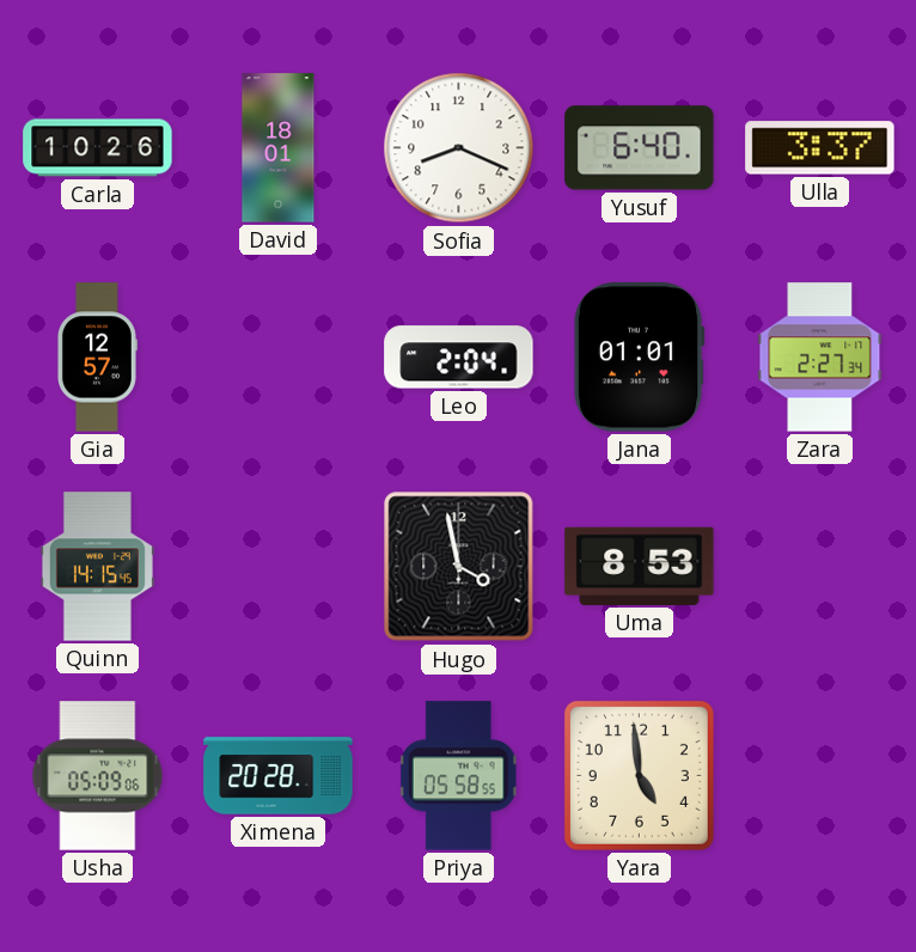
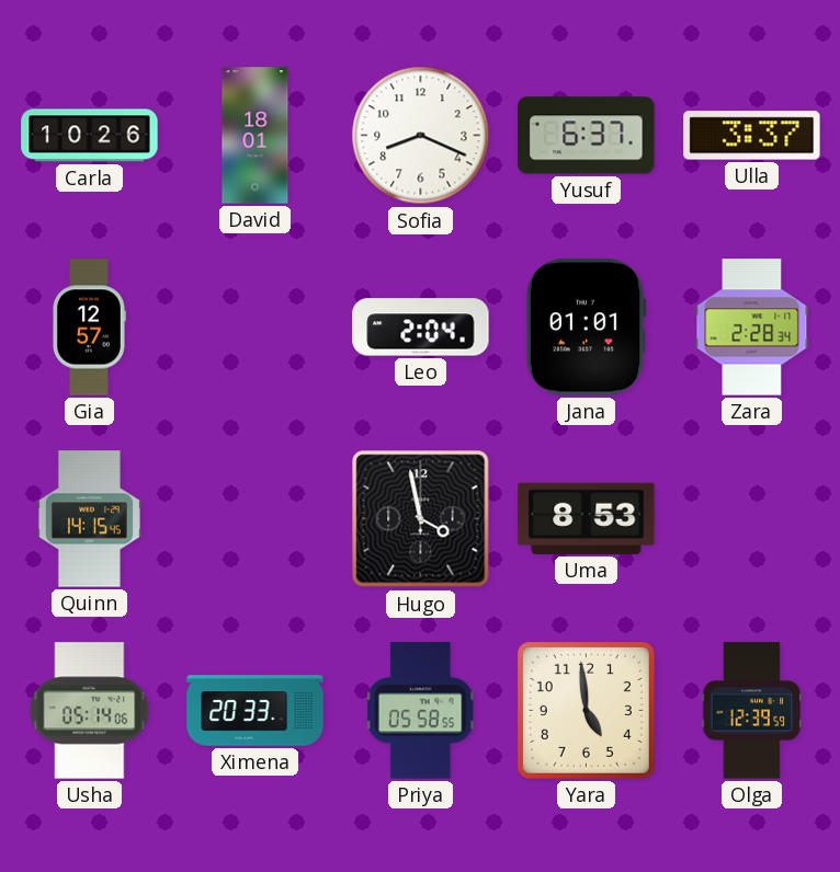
Yusuf: 6:40 -> 6:37
Zara: 2:27 -> 2:28
Usha: 05:09 -> 05:14
Ximena: 20:28 -> 20:33
Olga: none -> 12:39
